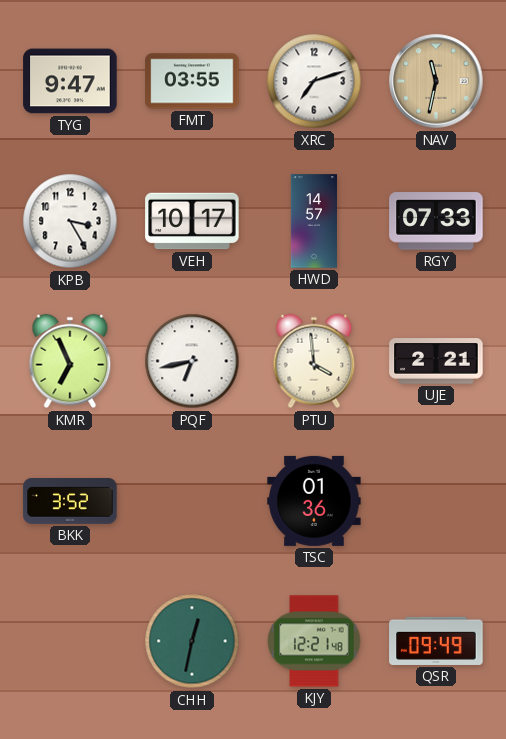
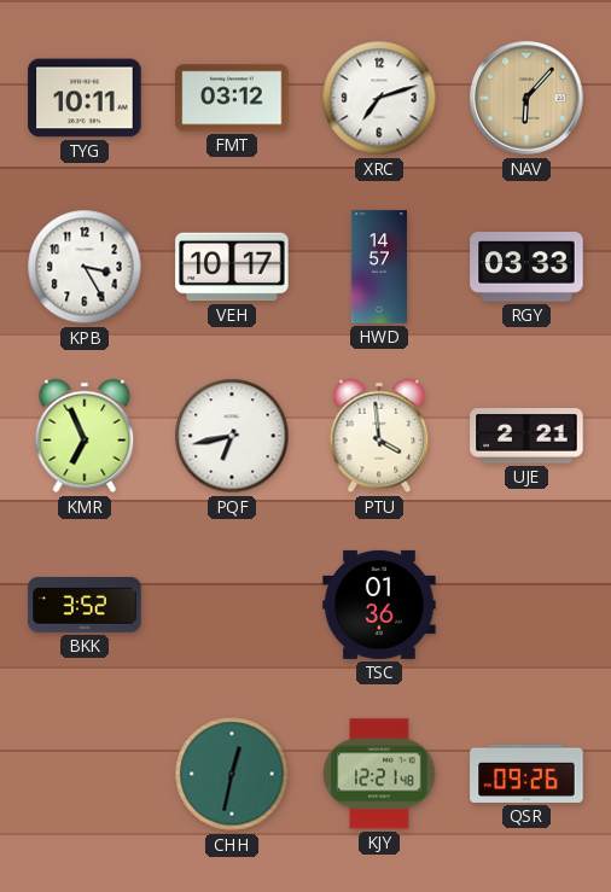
TYG: 9:47 -> 10:11
FMT: 03:55 -> 03:12
NAV: 11:32 -> 6:07
RGY: 07:33 -> 03:33
QSR: 09:49 -> 09:26
